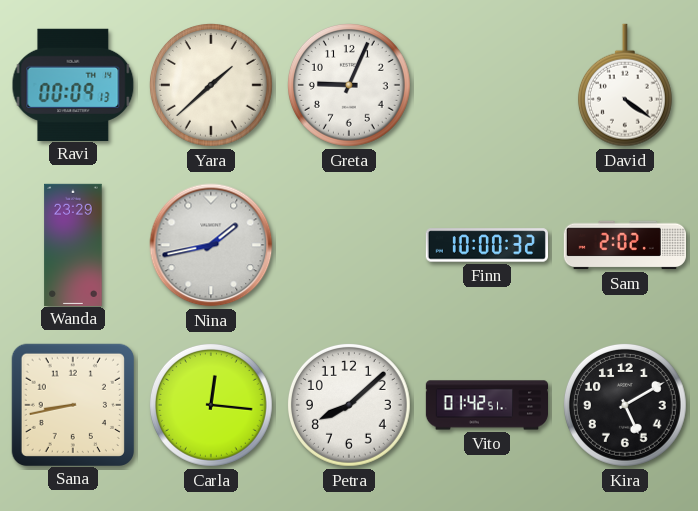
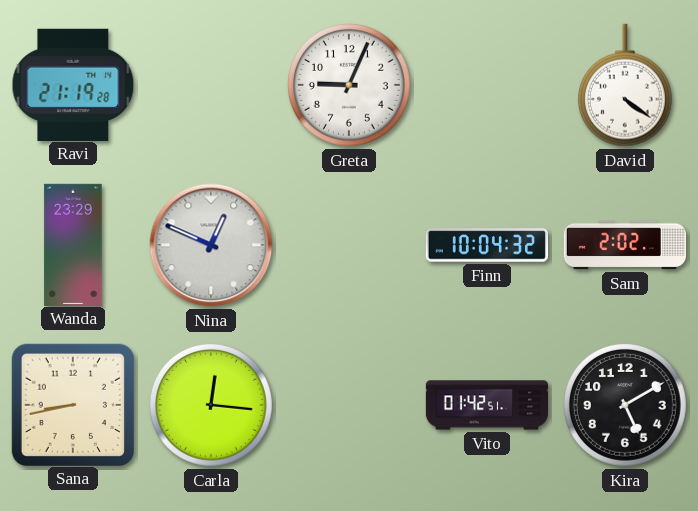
Ravi: 00:09 -> 21:19
Yara: 1:38 -> none
Nina: 1:43 -> 12:49
Finn: 10:00 -> 10:04
Petra: 8:08 -> none
